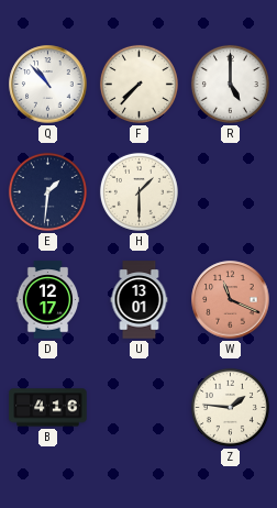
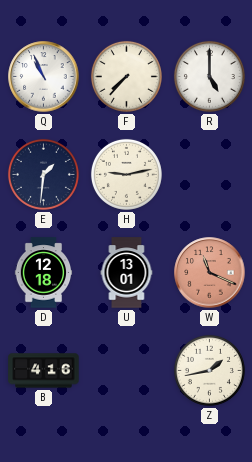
Q: 10:53 -> 10:56
H: 1:30 -> 9:13
D: 12:17 -> 12:18
Z: 1:46 -> 1:43
